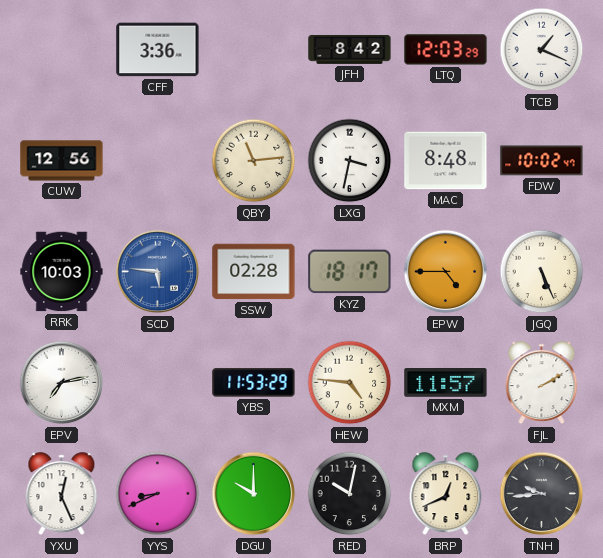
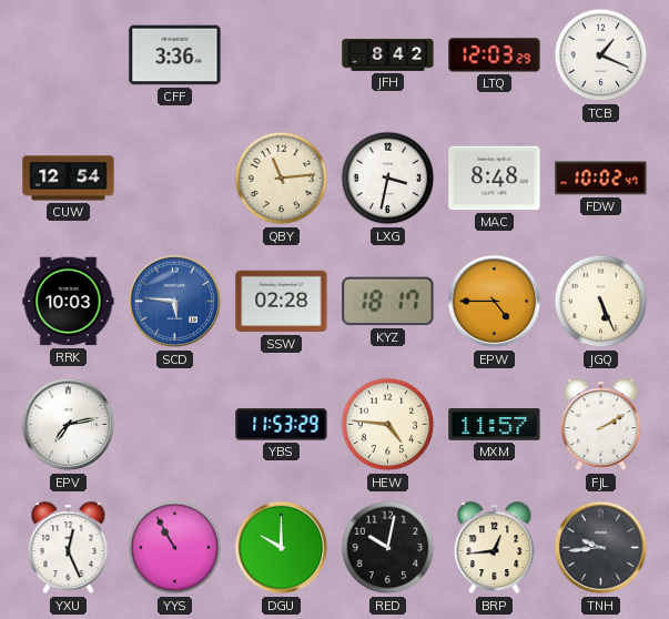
CUW: 12:56 -> 12:54
YYS: 8:41 -> 10:55
BRP: 12:41 -> 12:44
